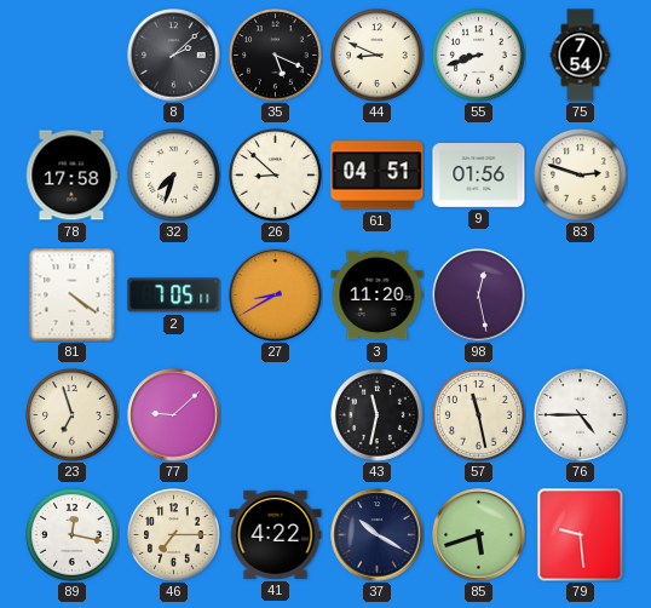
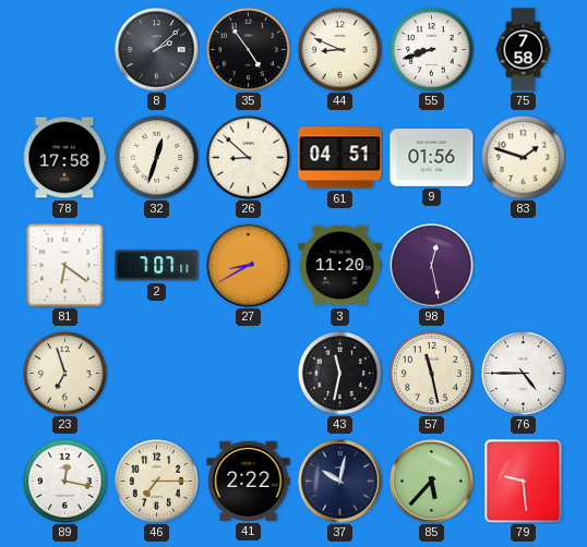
35: 5:19 -> 4:54
75: 7:54 -> 7:58
32: 7:33 -> 12:33
83: 2:48 -> 1:48
81: 4:21 -> 6:21
2: 7:05 -> 7:07
77: 9:08 -> none
41: 4:22 -> 2:22
37: 10:20 -> 10:02
85: 5:42 -> 5:37
